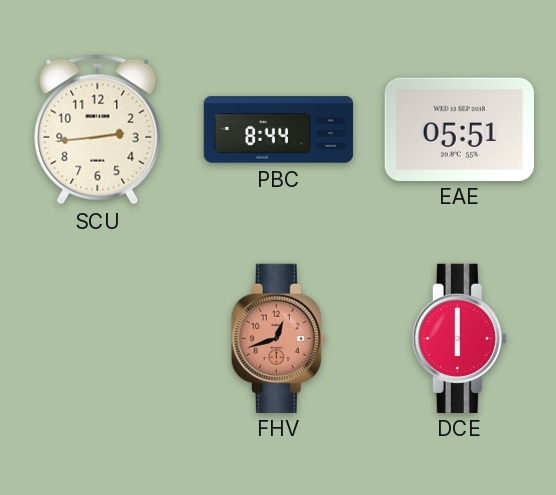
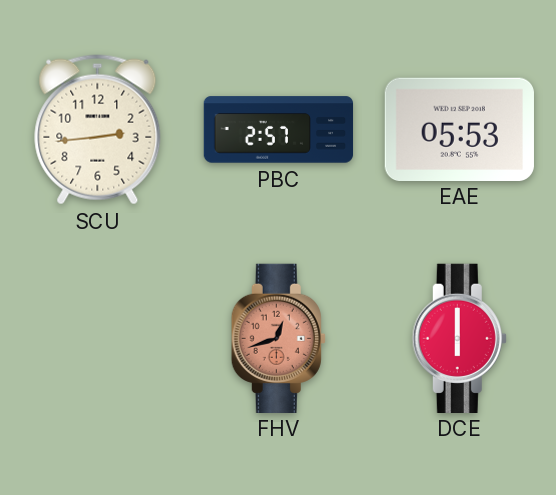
PBC: 8:44 -> 2:57
EAE: 05:51 -> 05:53
